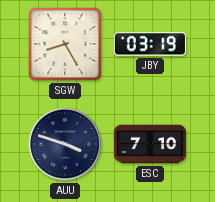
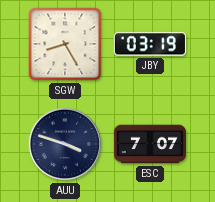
ESC: 7:10 -> 7:07
